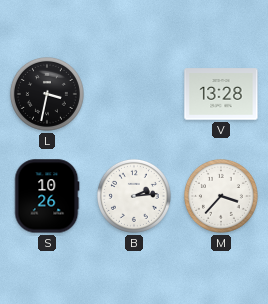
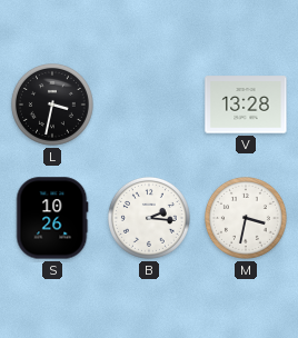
B: 2:14 -> 2:16
M: 3:37 -> 3:32
